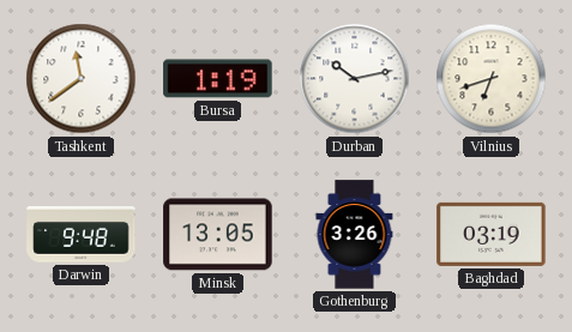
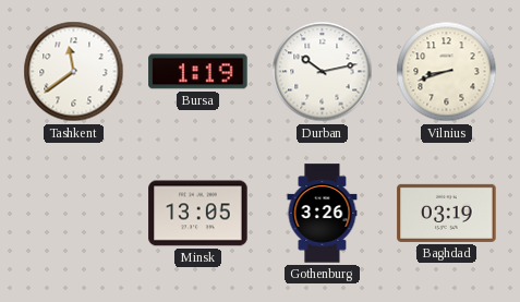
Vilnius: 6:42 -> 8:42
Darwin: 9:48 -> none
